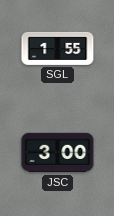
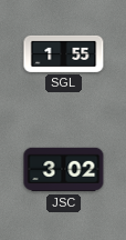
JSC: 3:00 -> 3:02
